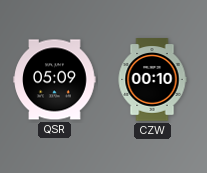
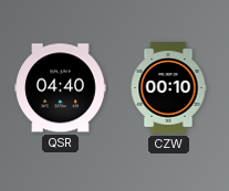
QSR: 05:09 -> 04:40
